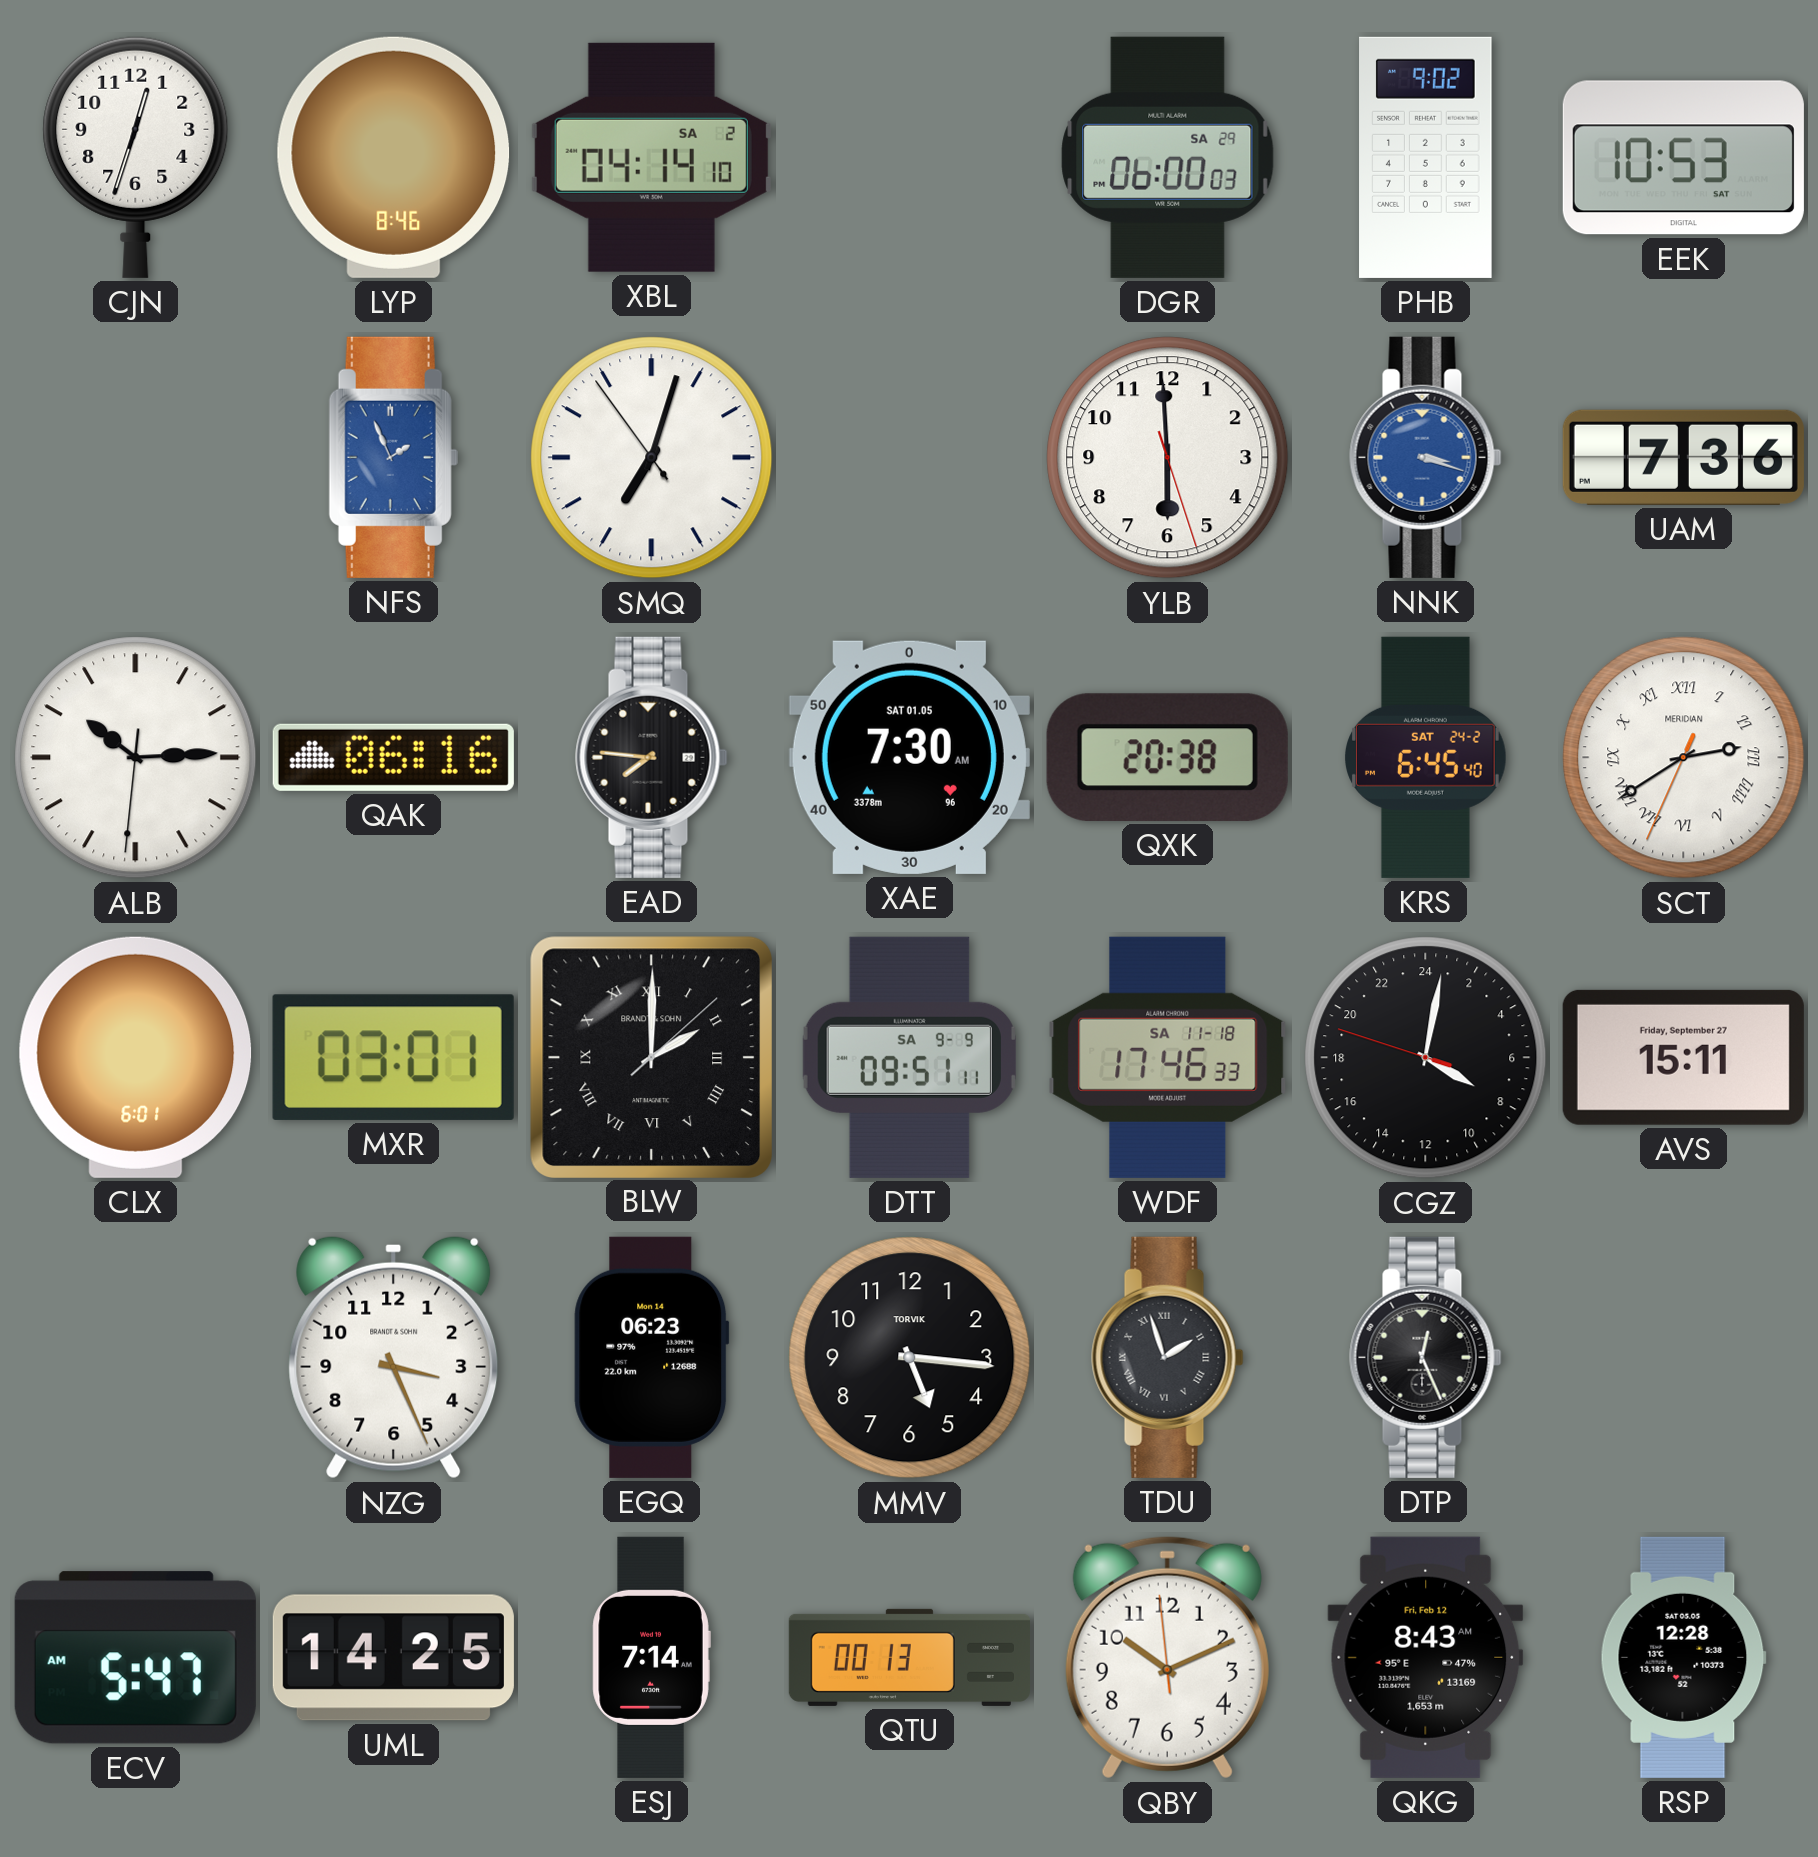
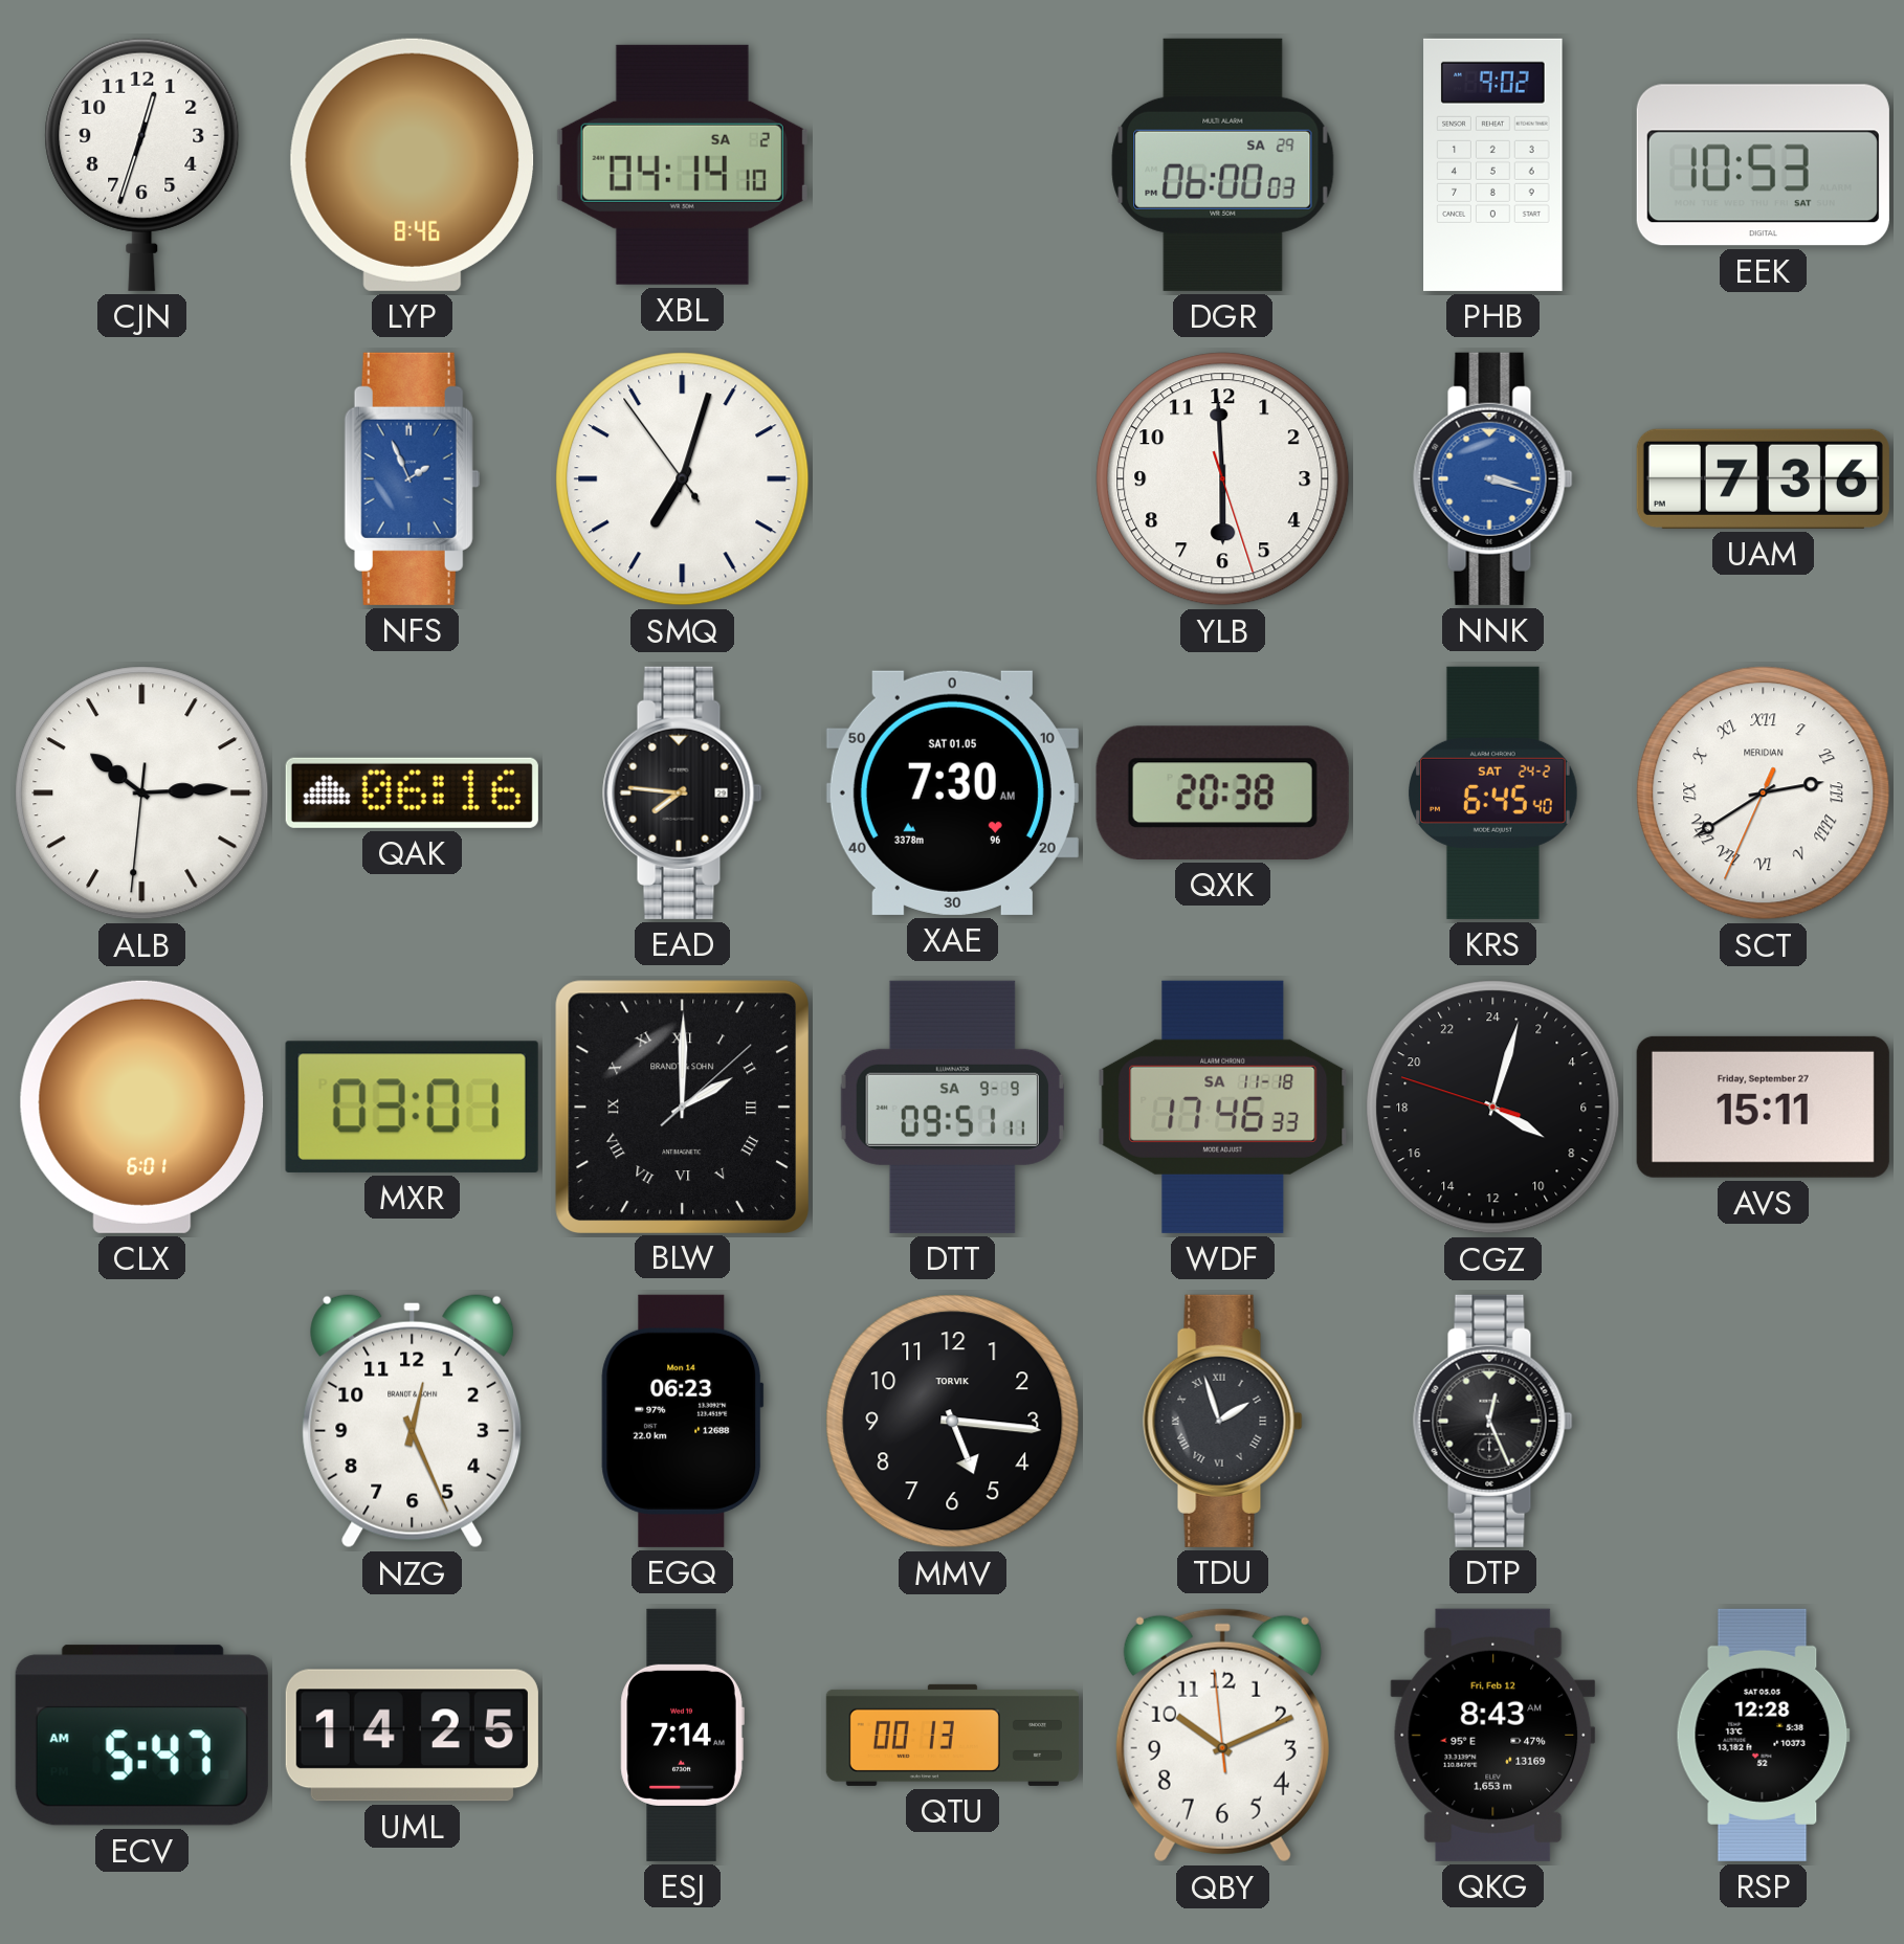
CGZ: 8:01 -> 8:02
NZG: 3:26 -> 12:26
